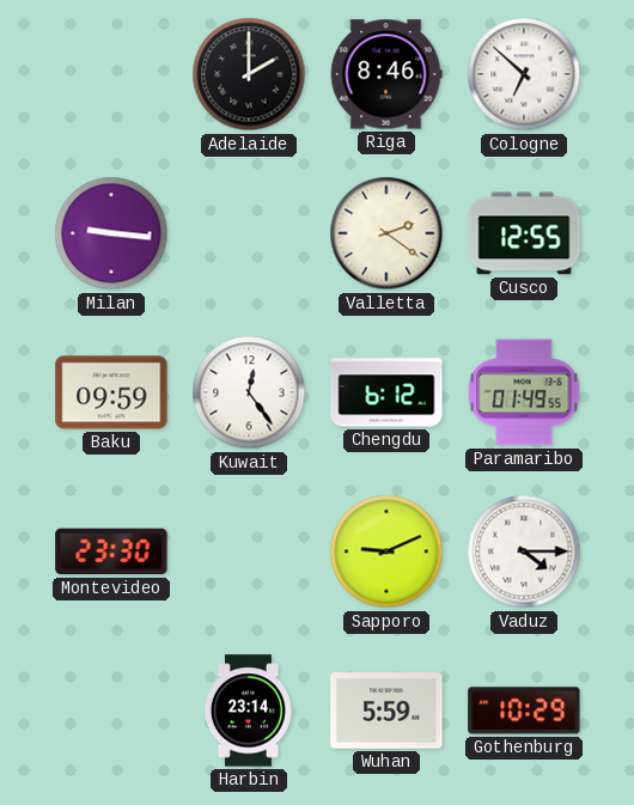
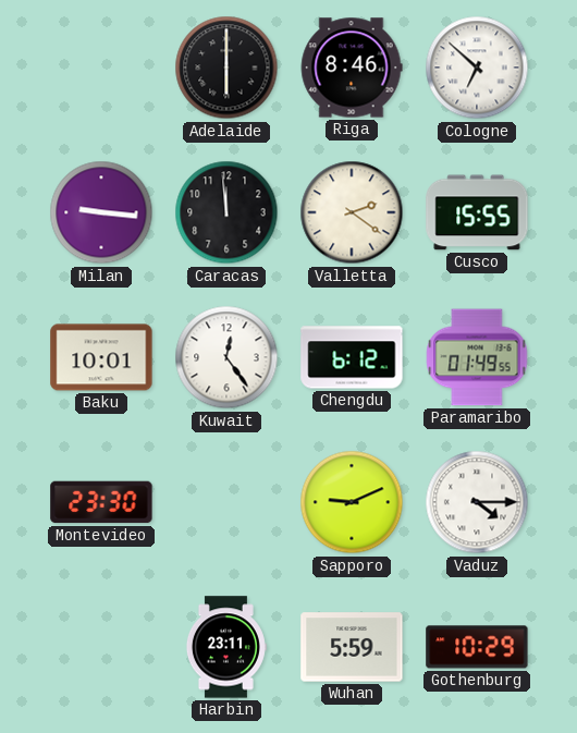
Adelaide: 2:00 -> 6:00
Caracas: none -> 11:59
Cusco: 12:55 -> 15:55
Baku: 09:59 -> 10:01
Harbin: 23:14 -> 23:11
